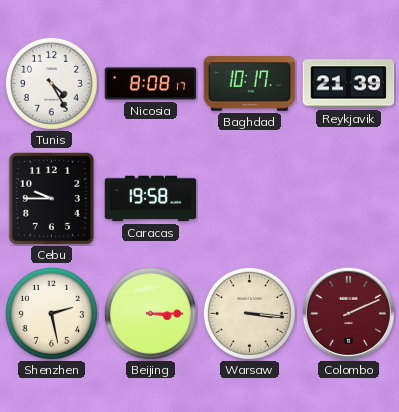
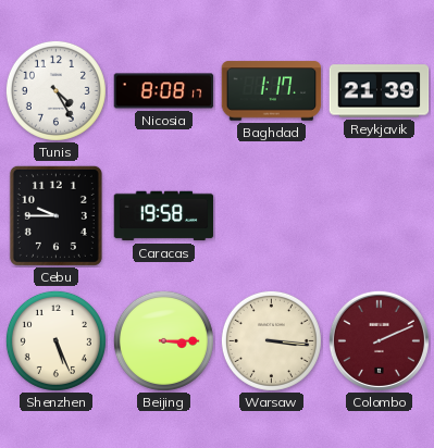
Baghdad: 10:17 -> 1:17
Shenzhen: 2:28 -> 5:26
